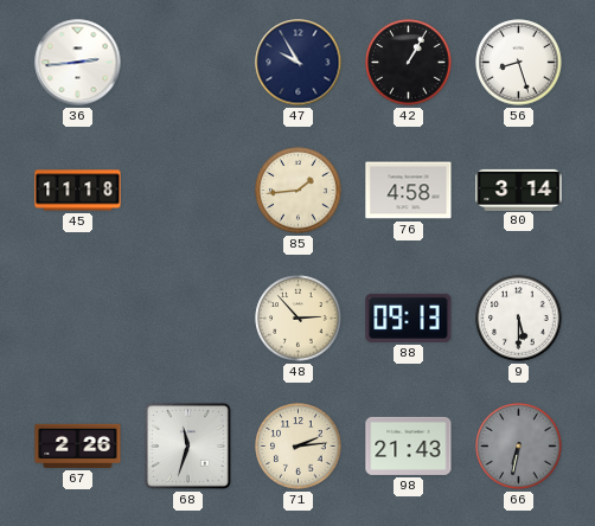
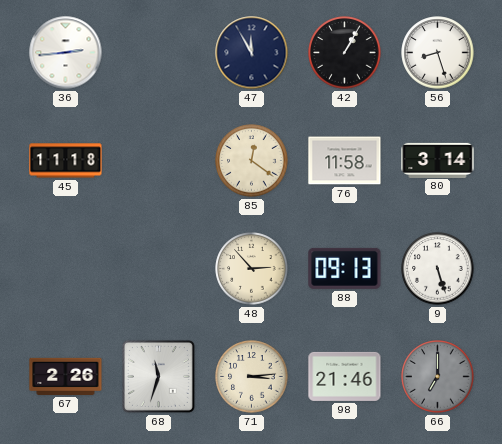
47: 9:55 -> 11:55
85: 1:44 -> 12:21
76: 4:58 -> 11:58
9: 5:30 -> 5:27
71: 2:14 -> 3:14
98: 21:43 -> 21:46
66: 6:32 -> 7:00
